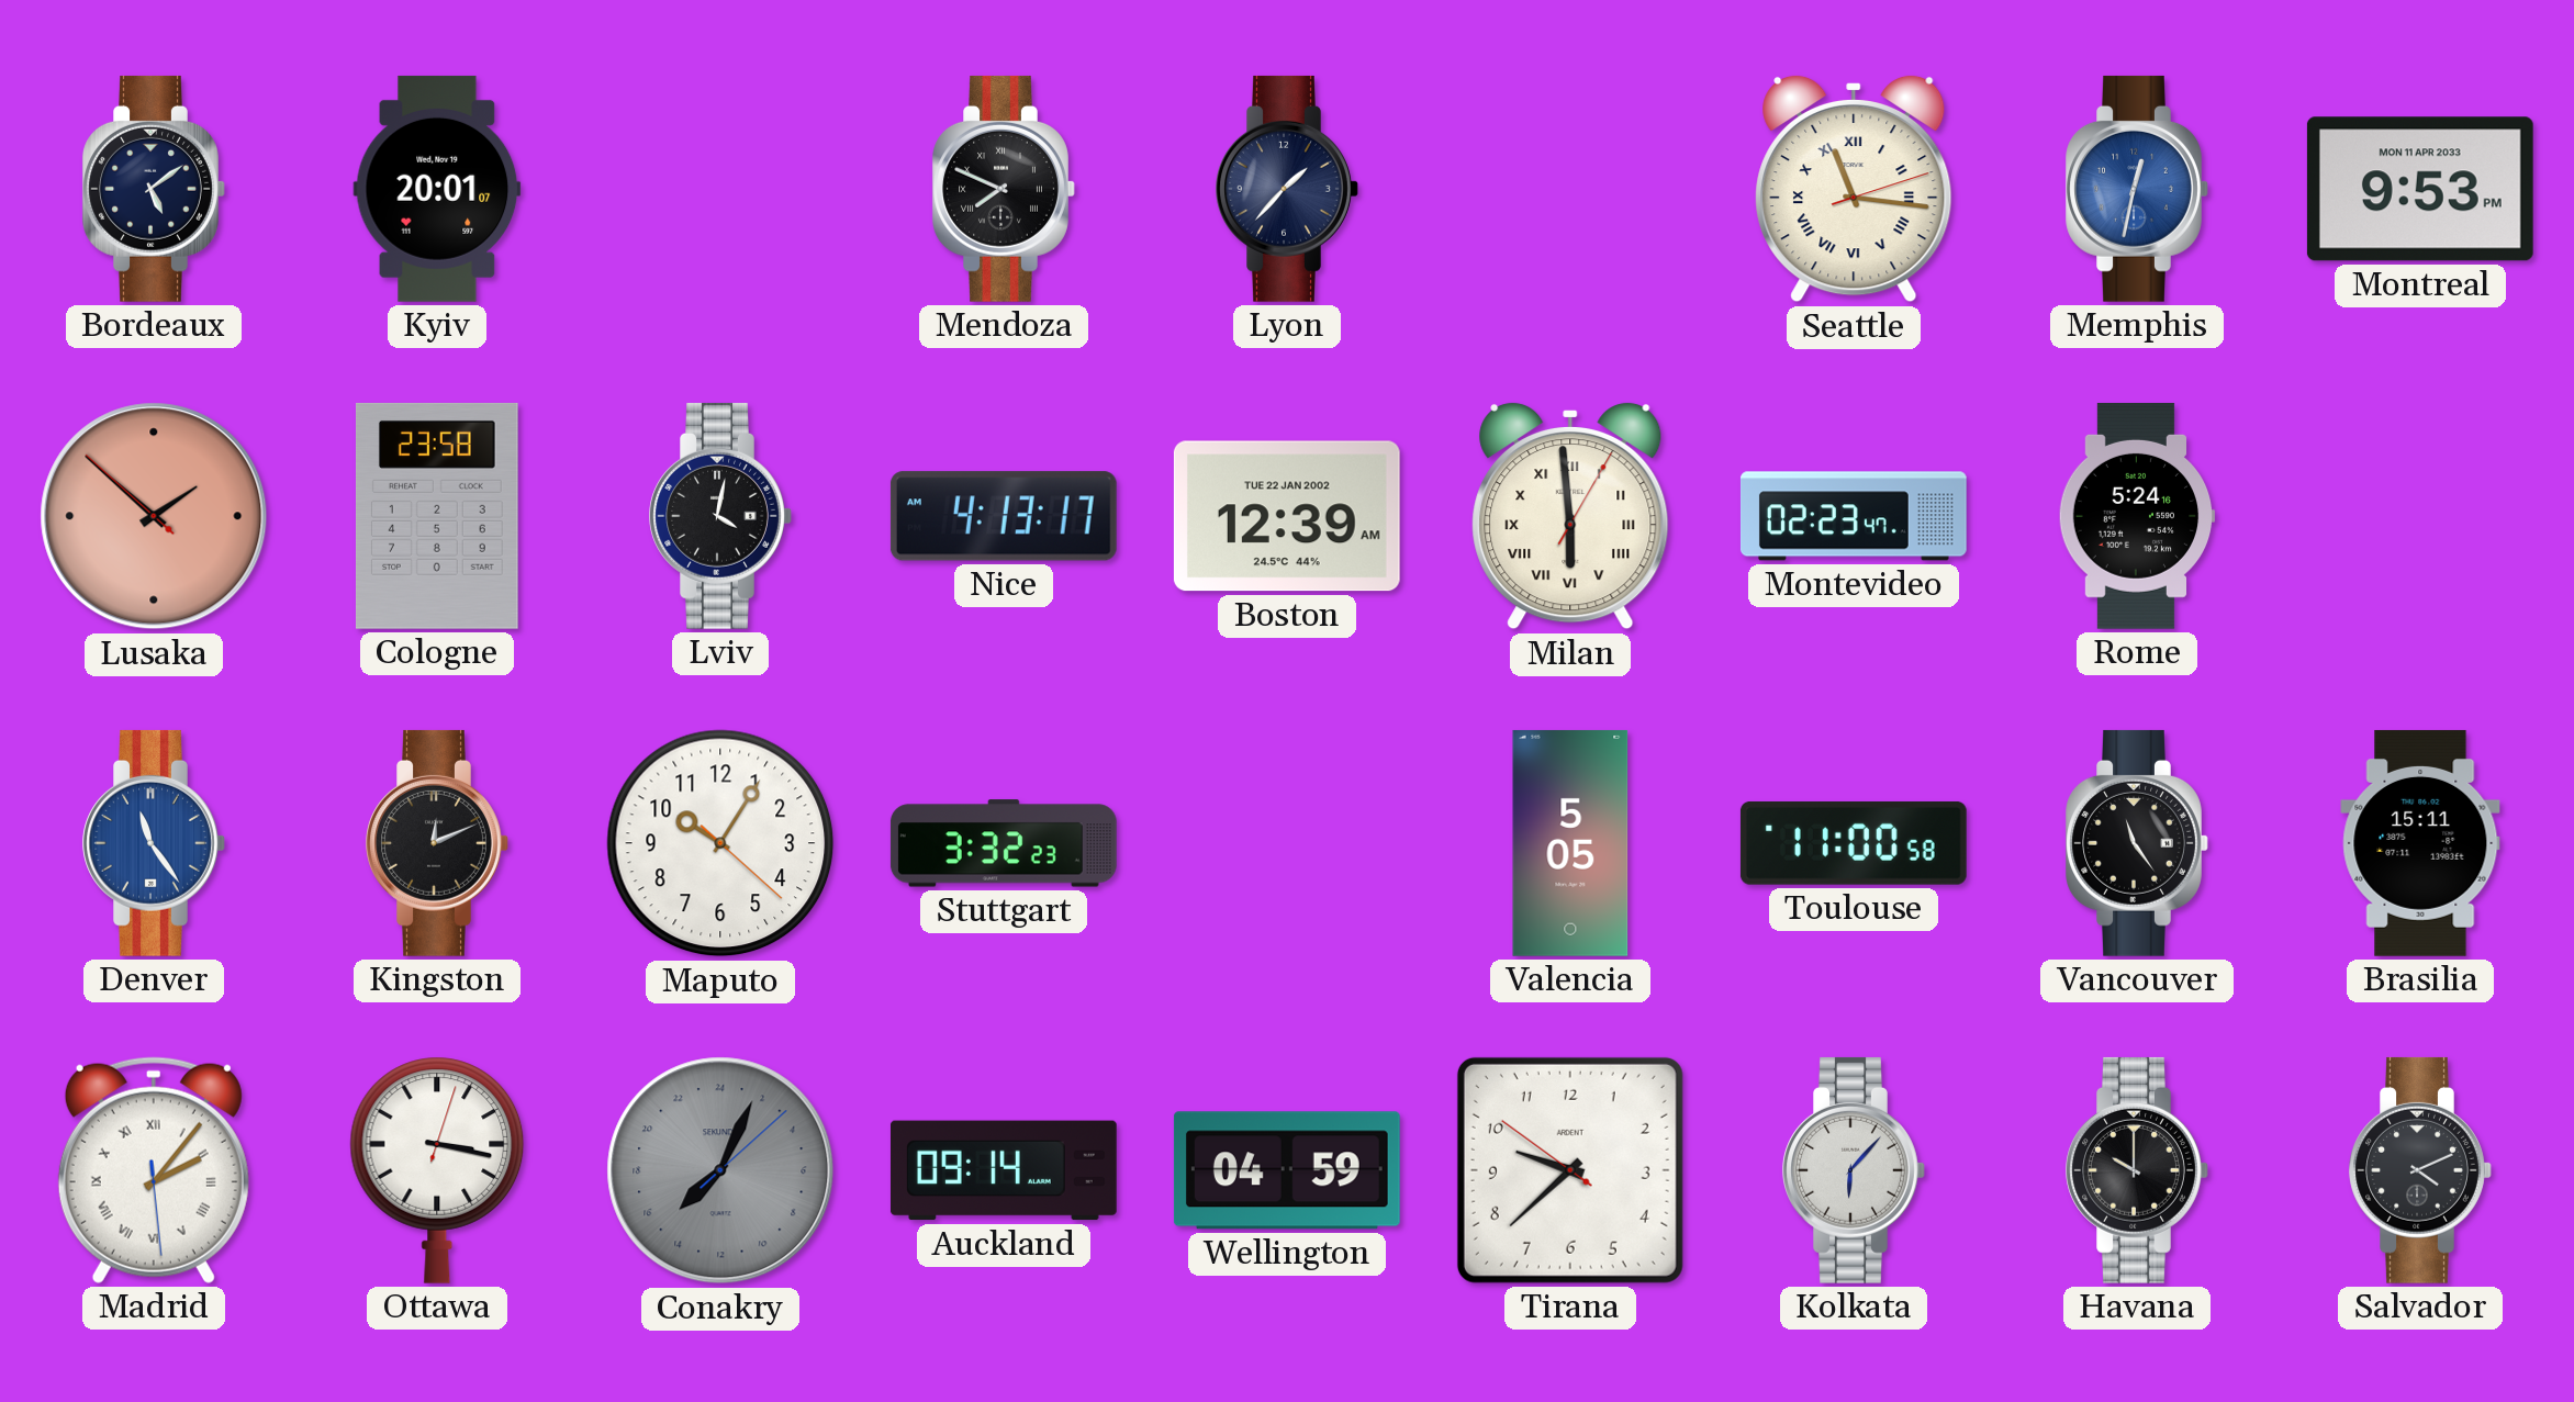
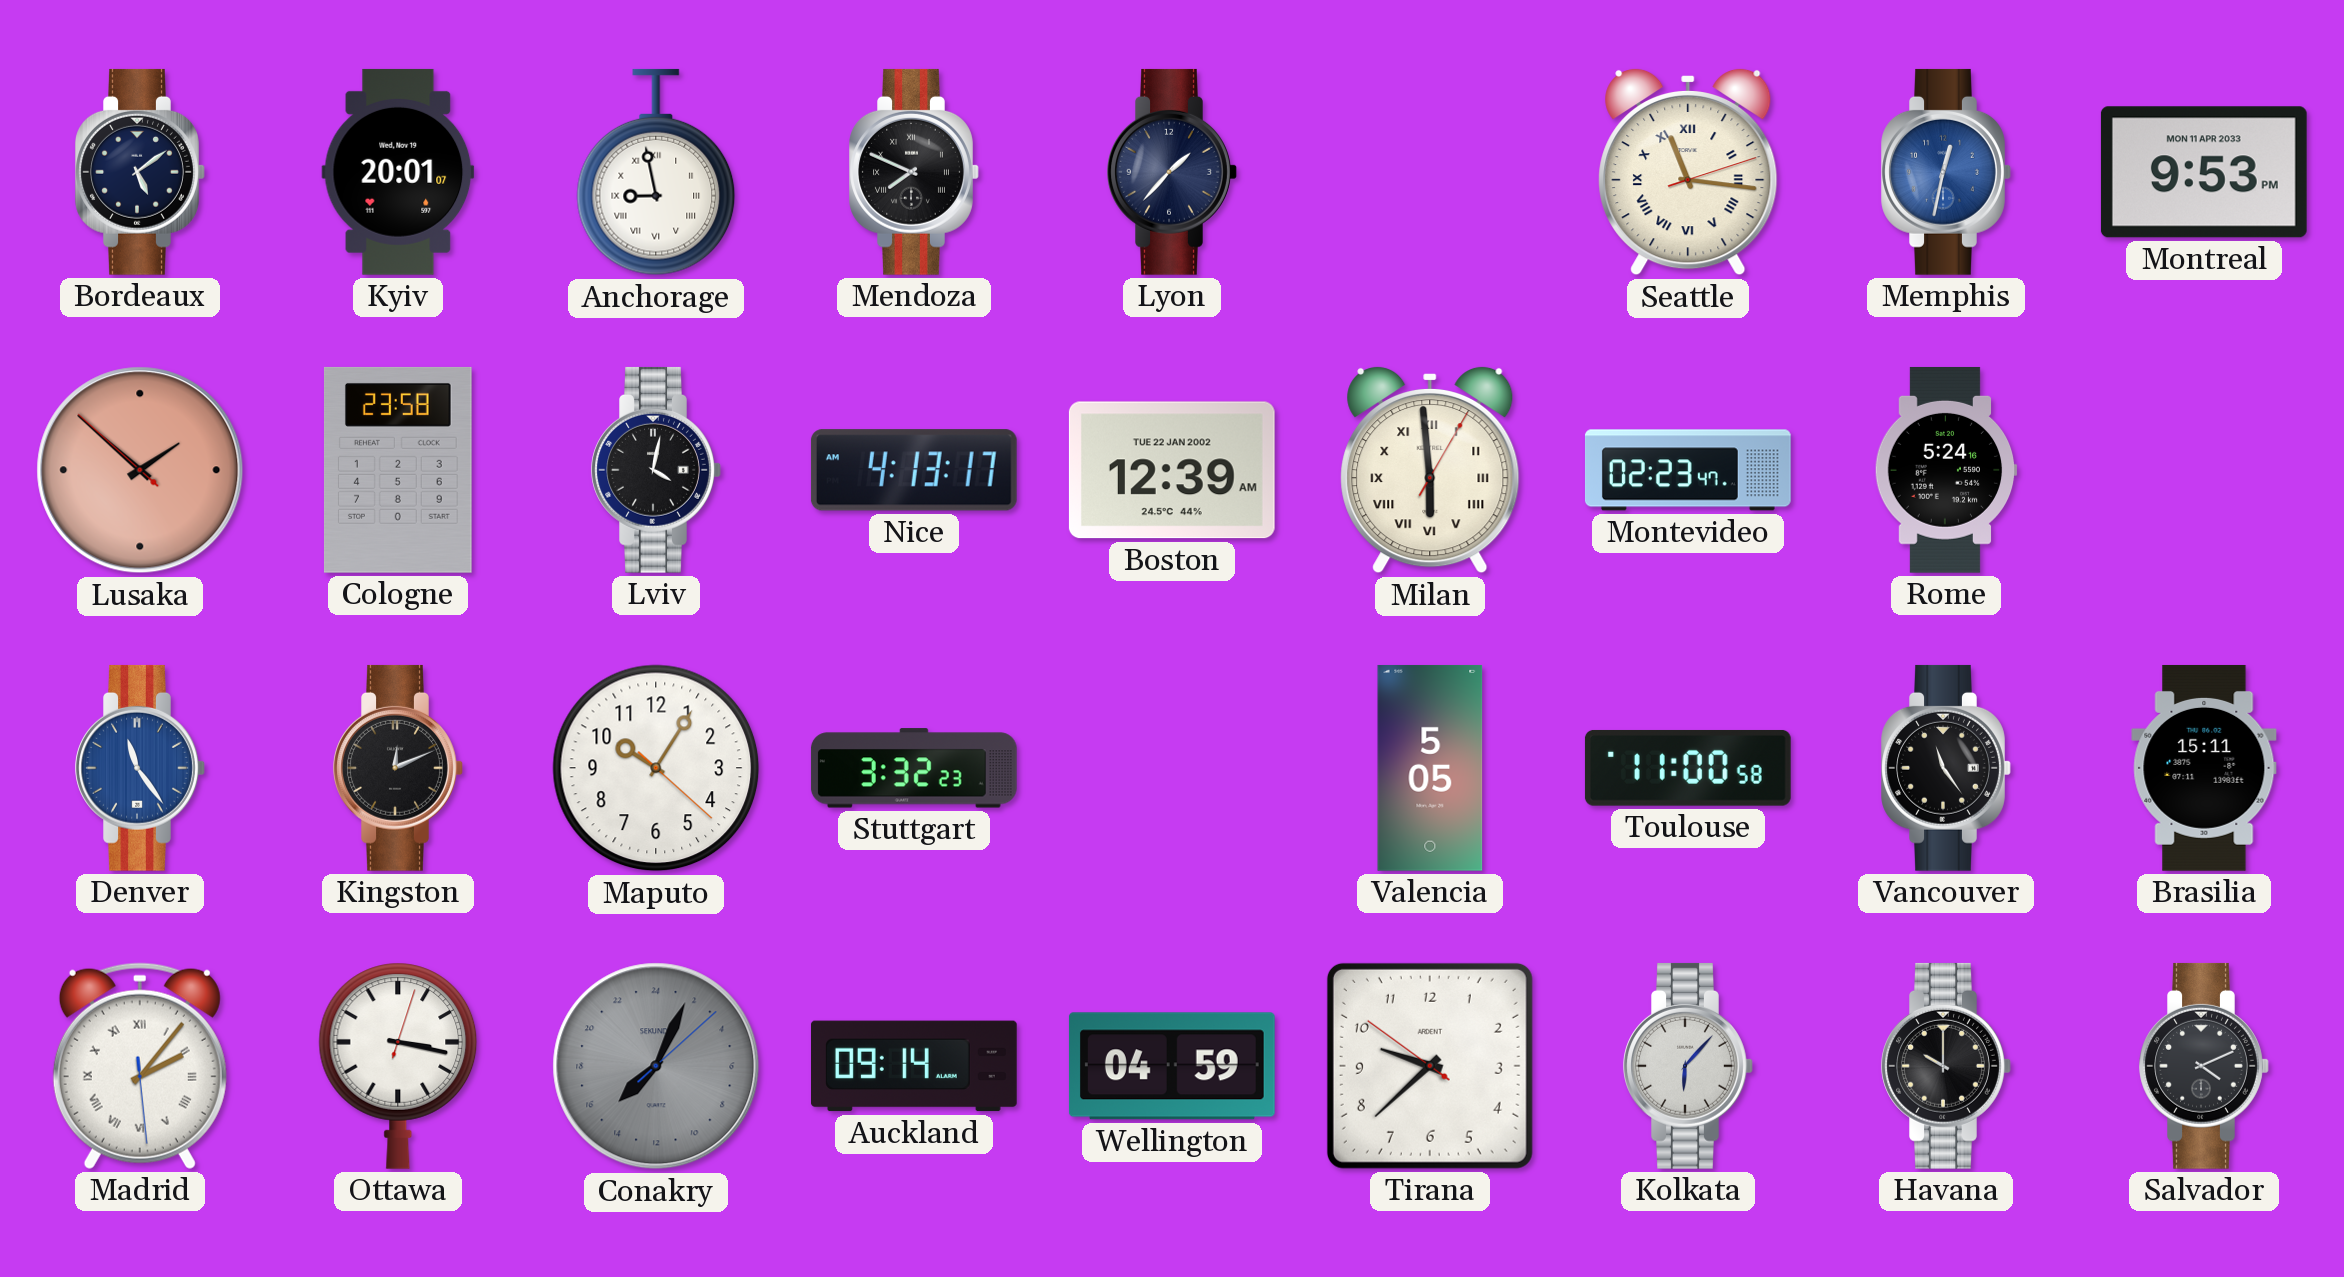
Anchorage: none -> 8:58
